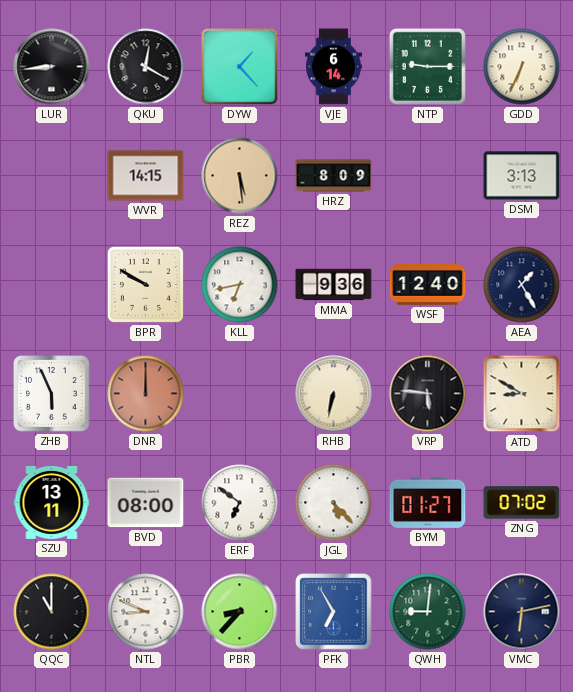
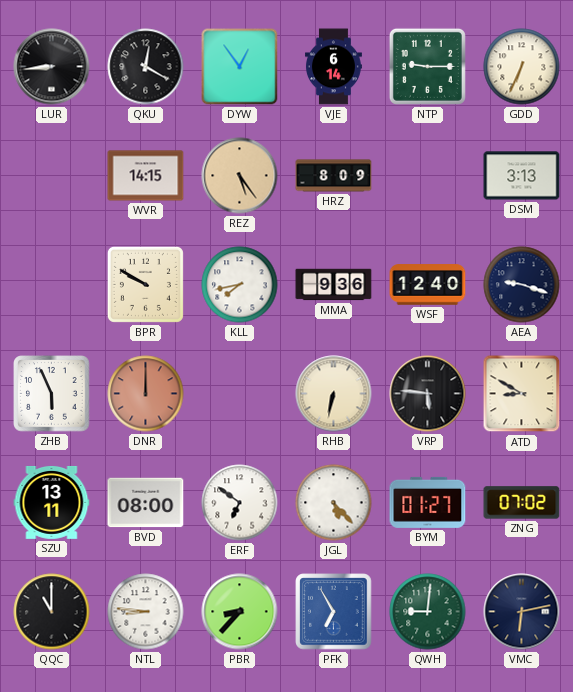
DYW: 1:23 -> 12:54
REZ: 5:29 -> 5:24
KLL: 6:43 -> 7:43
AEA: 1:25 -> 9:18
NTL: 8:49 -> 8:46
